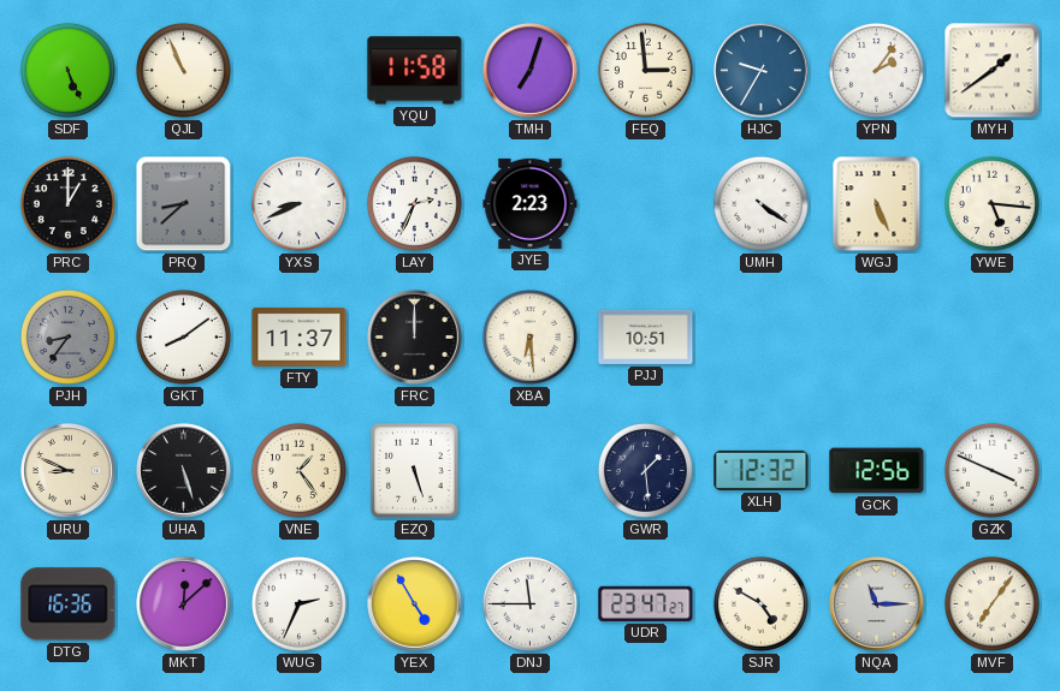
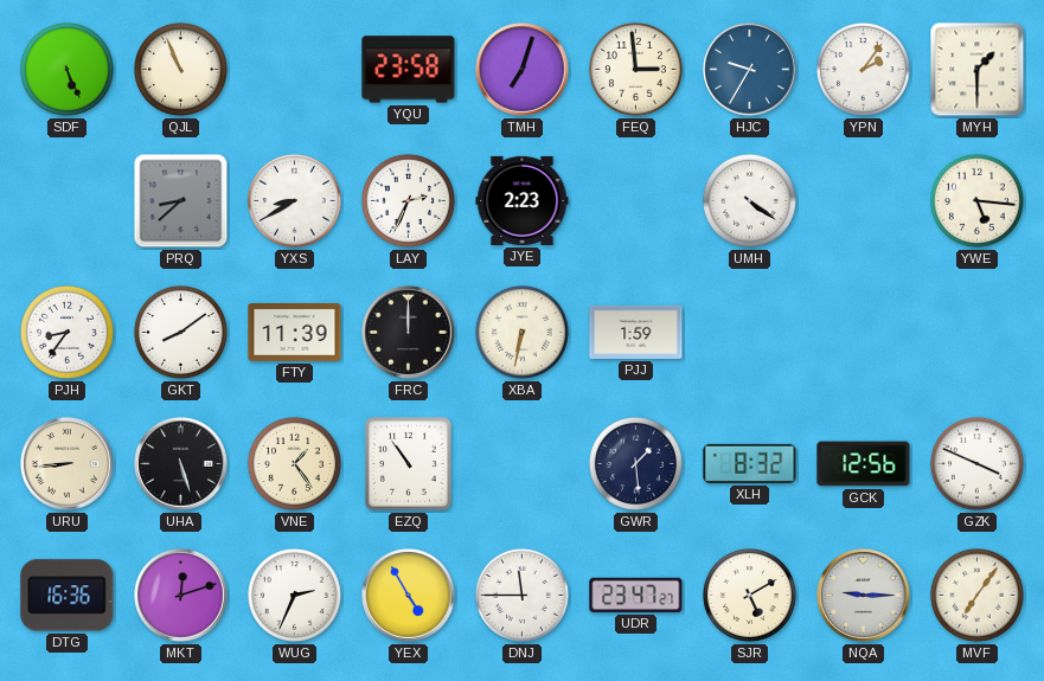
YQU: 11:58 -> 23:58
MYH: 1:39 -> 1:30
PRC: 1:00 -> none
YXS: 8:41 -> 8:40
WGJ: 5:26 -> none
PJH dial: grey -> white
FTY: 11:37 -> 11:39
XBA: 6:29 -> 6:32
PJJ: 10:51 -> 1:59
URU: 8:49 -> 8:44
EZQ: 5:27 -> 10:54
XLH: 12:32 -> 8:32
MKT: 12:08 -> 12:12
SJR: 4:50 -> 5:10
NQA: 11:15 -> 9:15
